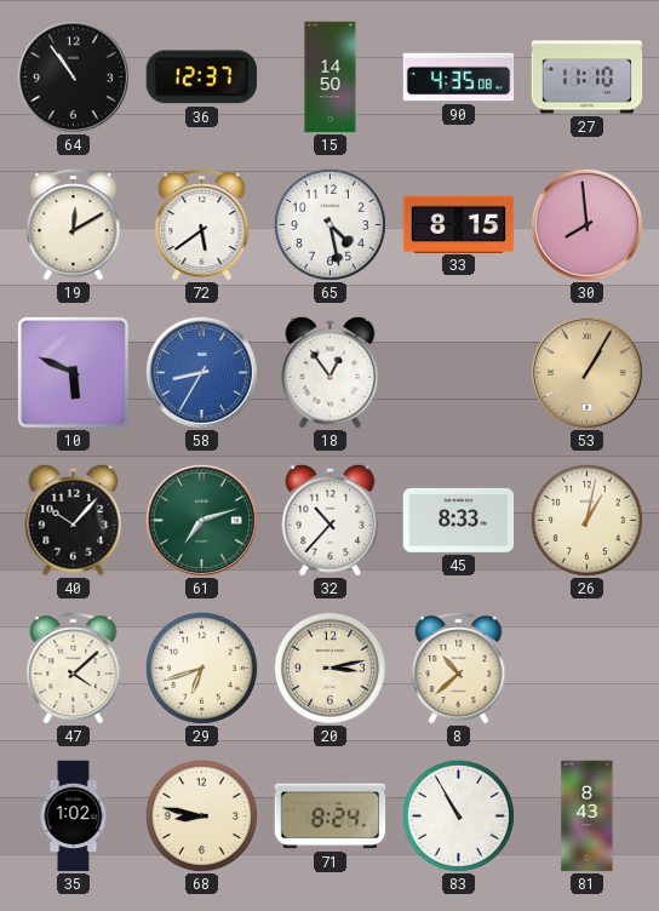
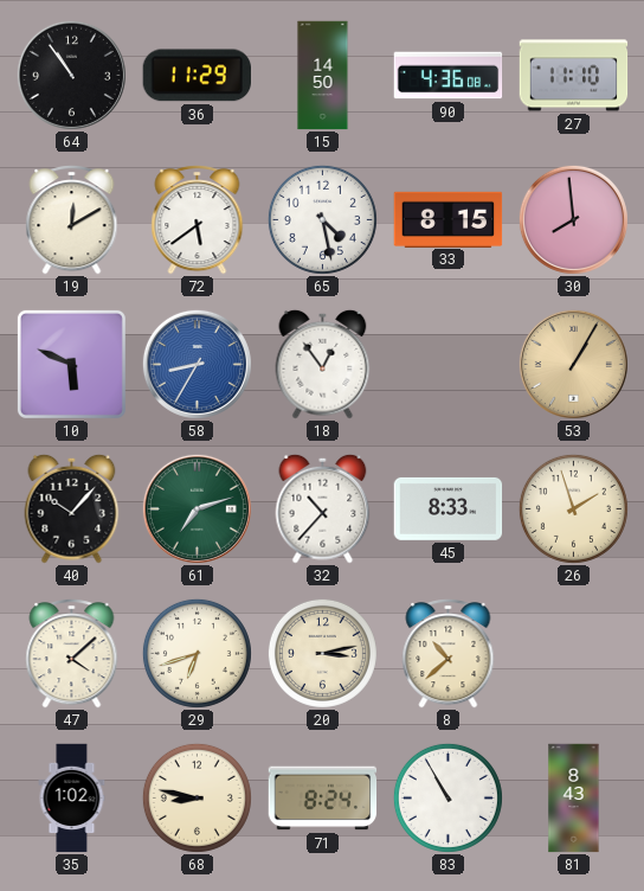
36: 12:37 -> 11:29
90: 4:35 -> 4:36
26: 1:02 -> 1:57
